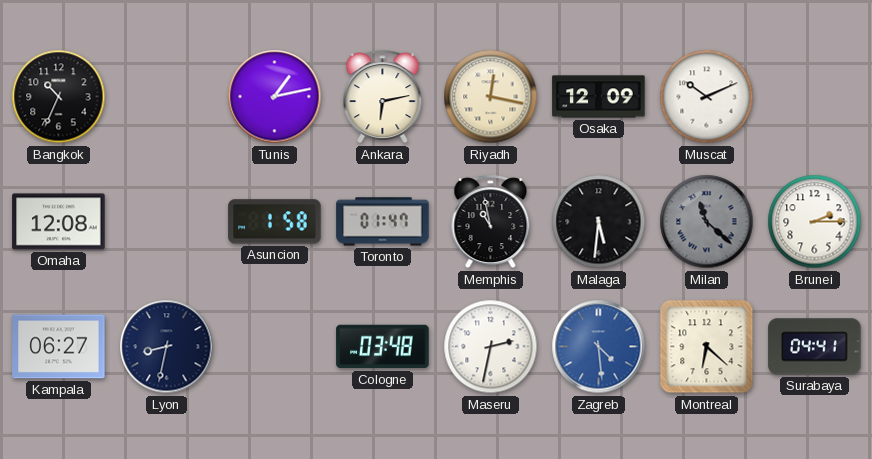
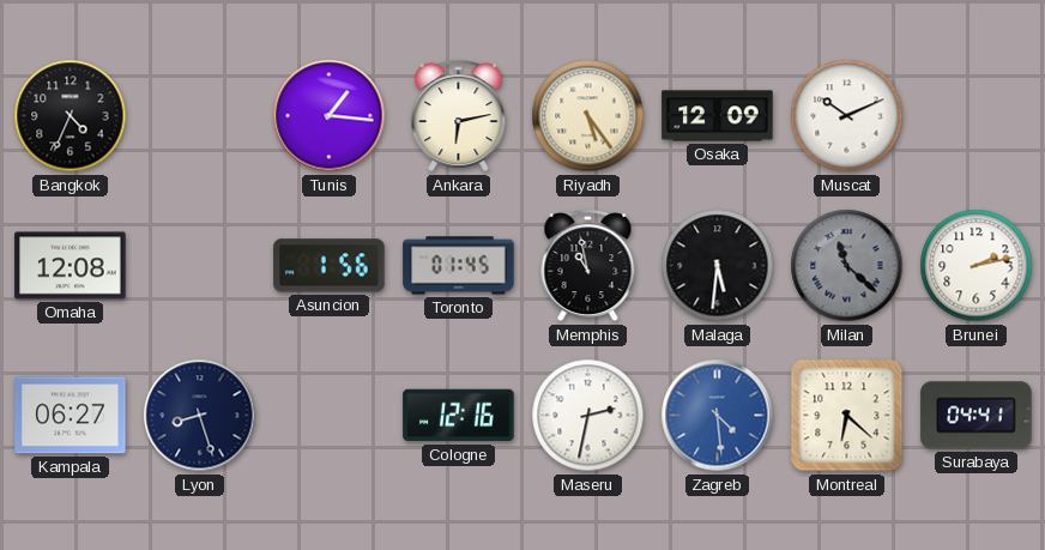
Bangkok: 10:34 -> 4:34
Tunis: 1:13 -> 1:16
Riyadh: 12:17 -> 5:24
Asuncion: 1:58 -> 1:56
Toronto: 01:47 -> 01:45
Brunei: 2:15 -> 2:13
Lyon: 8:32 -> 8:27
Cologne: 03:48 -> 12:16
